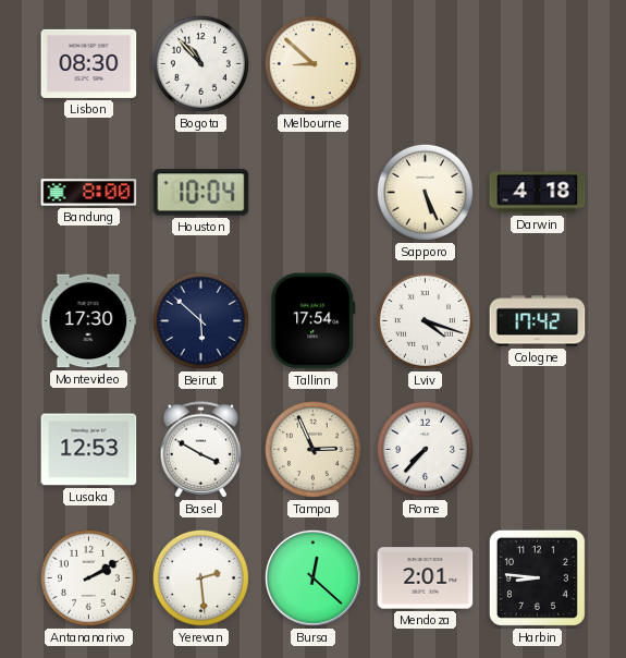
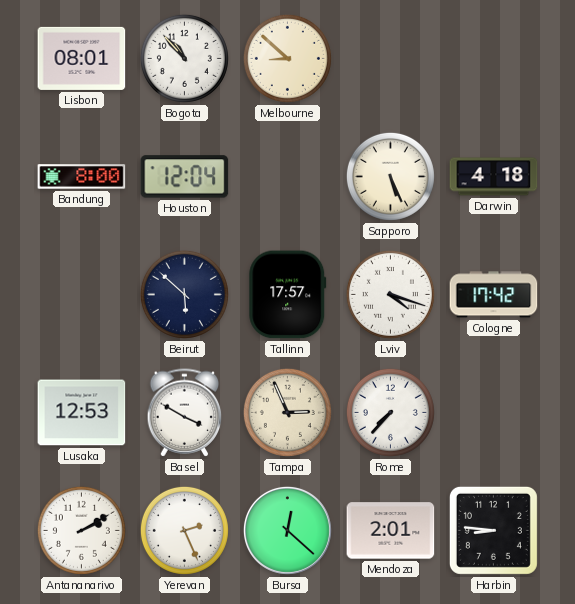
Lisbon: 08:30 -> 08:01
Houston: 10:04 -> 12:04
Montevideo: 17:30 -> none
Tallinn: 17:54 -> 17:57
Yerevan: 2:29 -> 2:26
